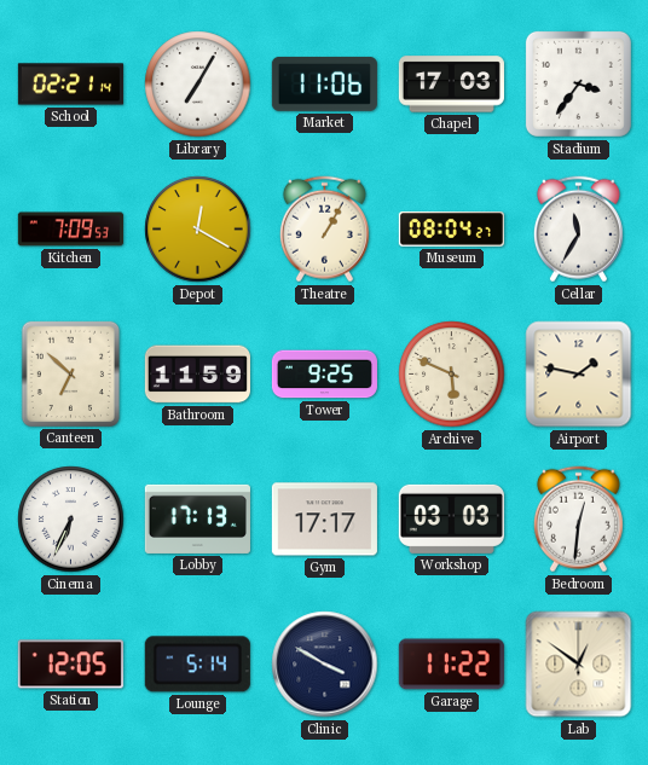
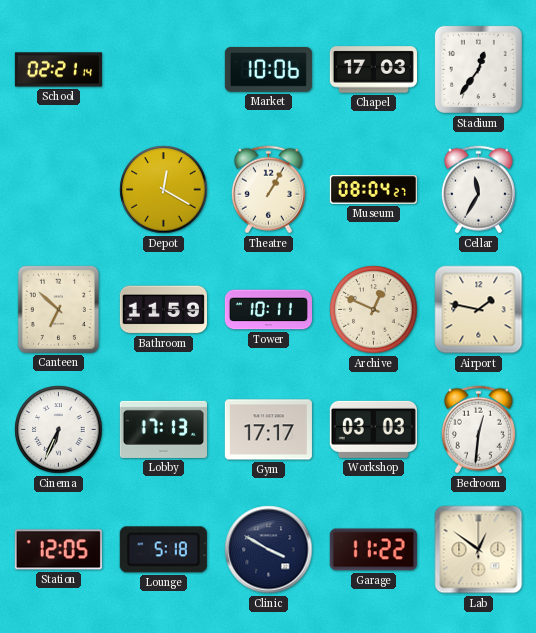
Library: 7:05 -> none
Market: 11:06 -> 10:06
Stadium: 3:36 -> 12:36
Kitchen: 7:09 -> none
Tower: 9:25 -> 10:11
Archive: 5:49 -> 12:49
Lounge: 5:14 -> 5:18
